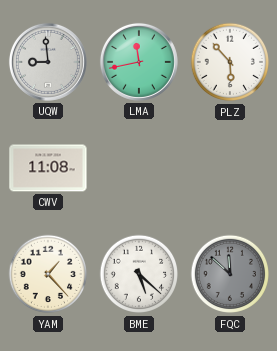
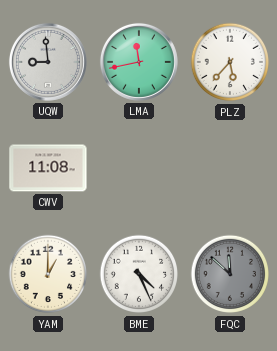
PLZ: 5:53 -> 5:37
YAM: 1:23 -> 1:00
BME: 5:22 -> 4:26
